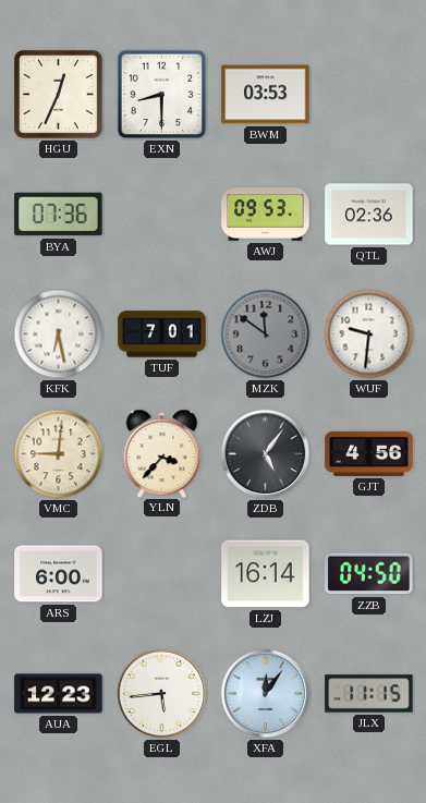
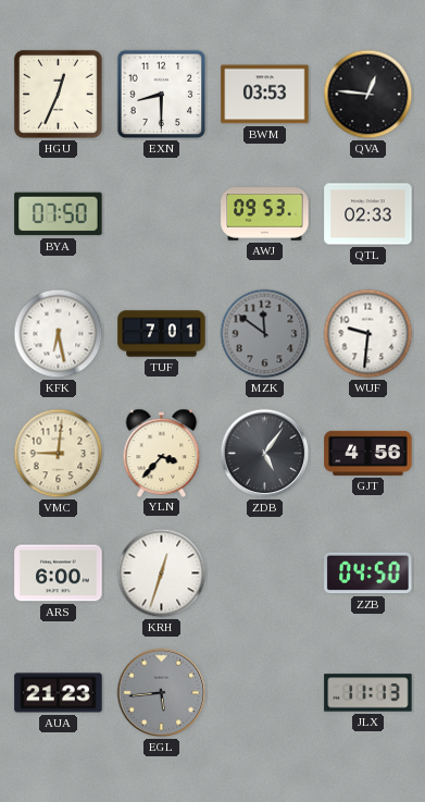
QVA: none -> 12:46
BYA: 07:36 -> 07:50
QTL: 02:36 -> 02:33
KRH: none -> 12:33
LZJ: 16:14 -> none
AUA: 12:23 -> 21:23
EGL dial: white -> grey
XFA: 12:06 -> none
JLX: 11:15 -> 11:13
